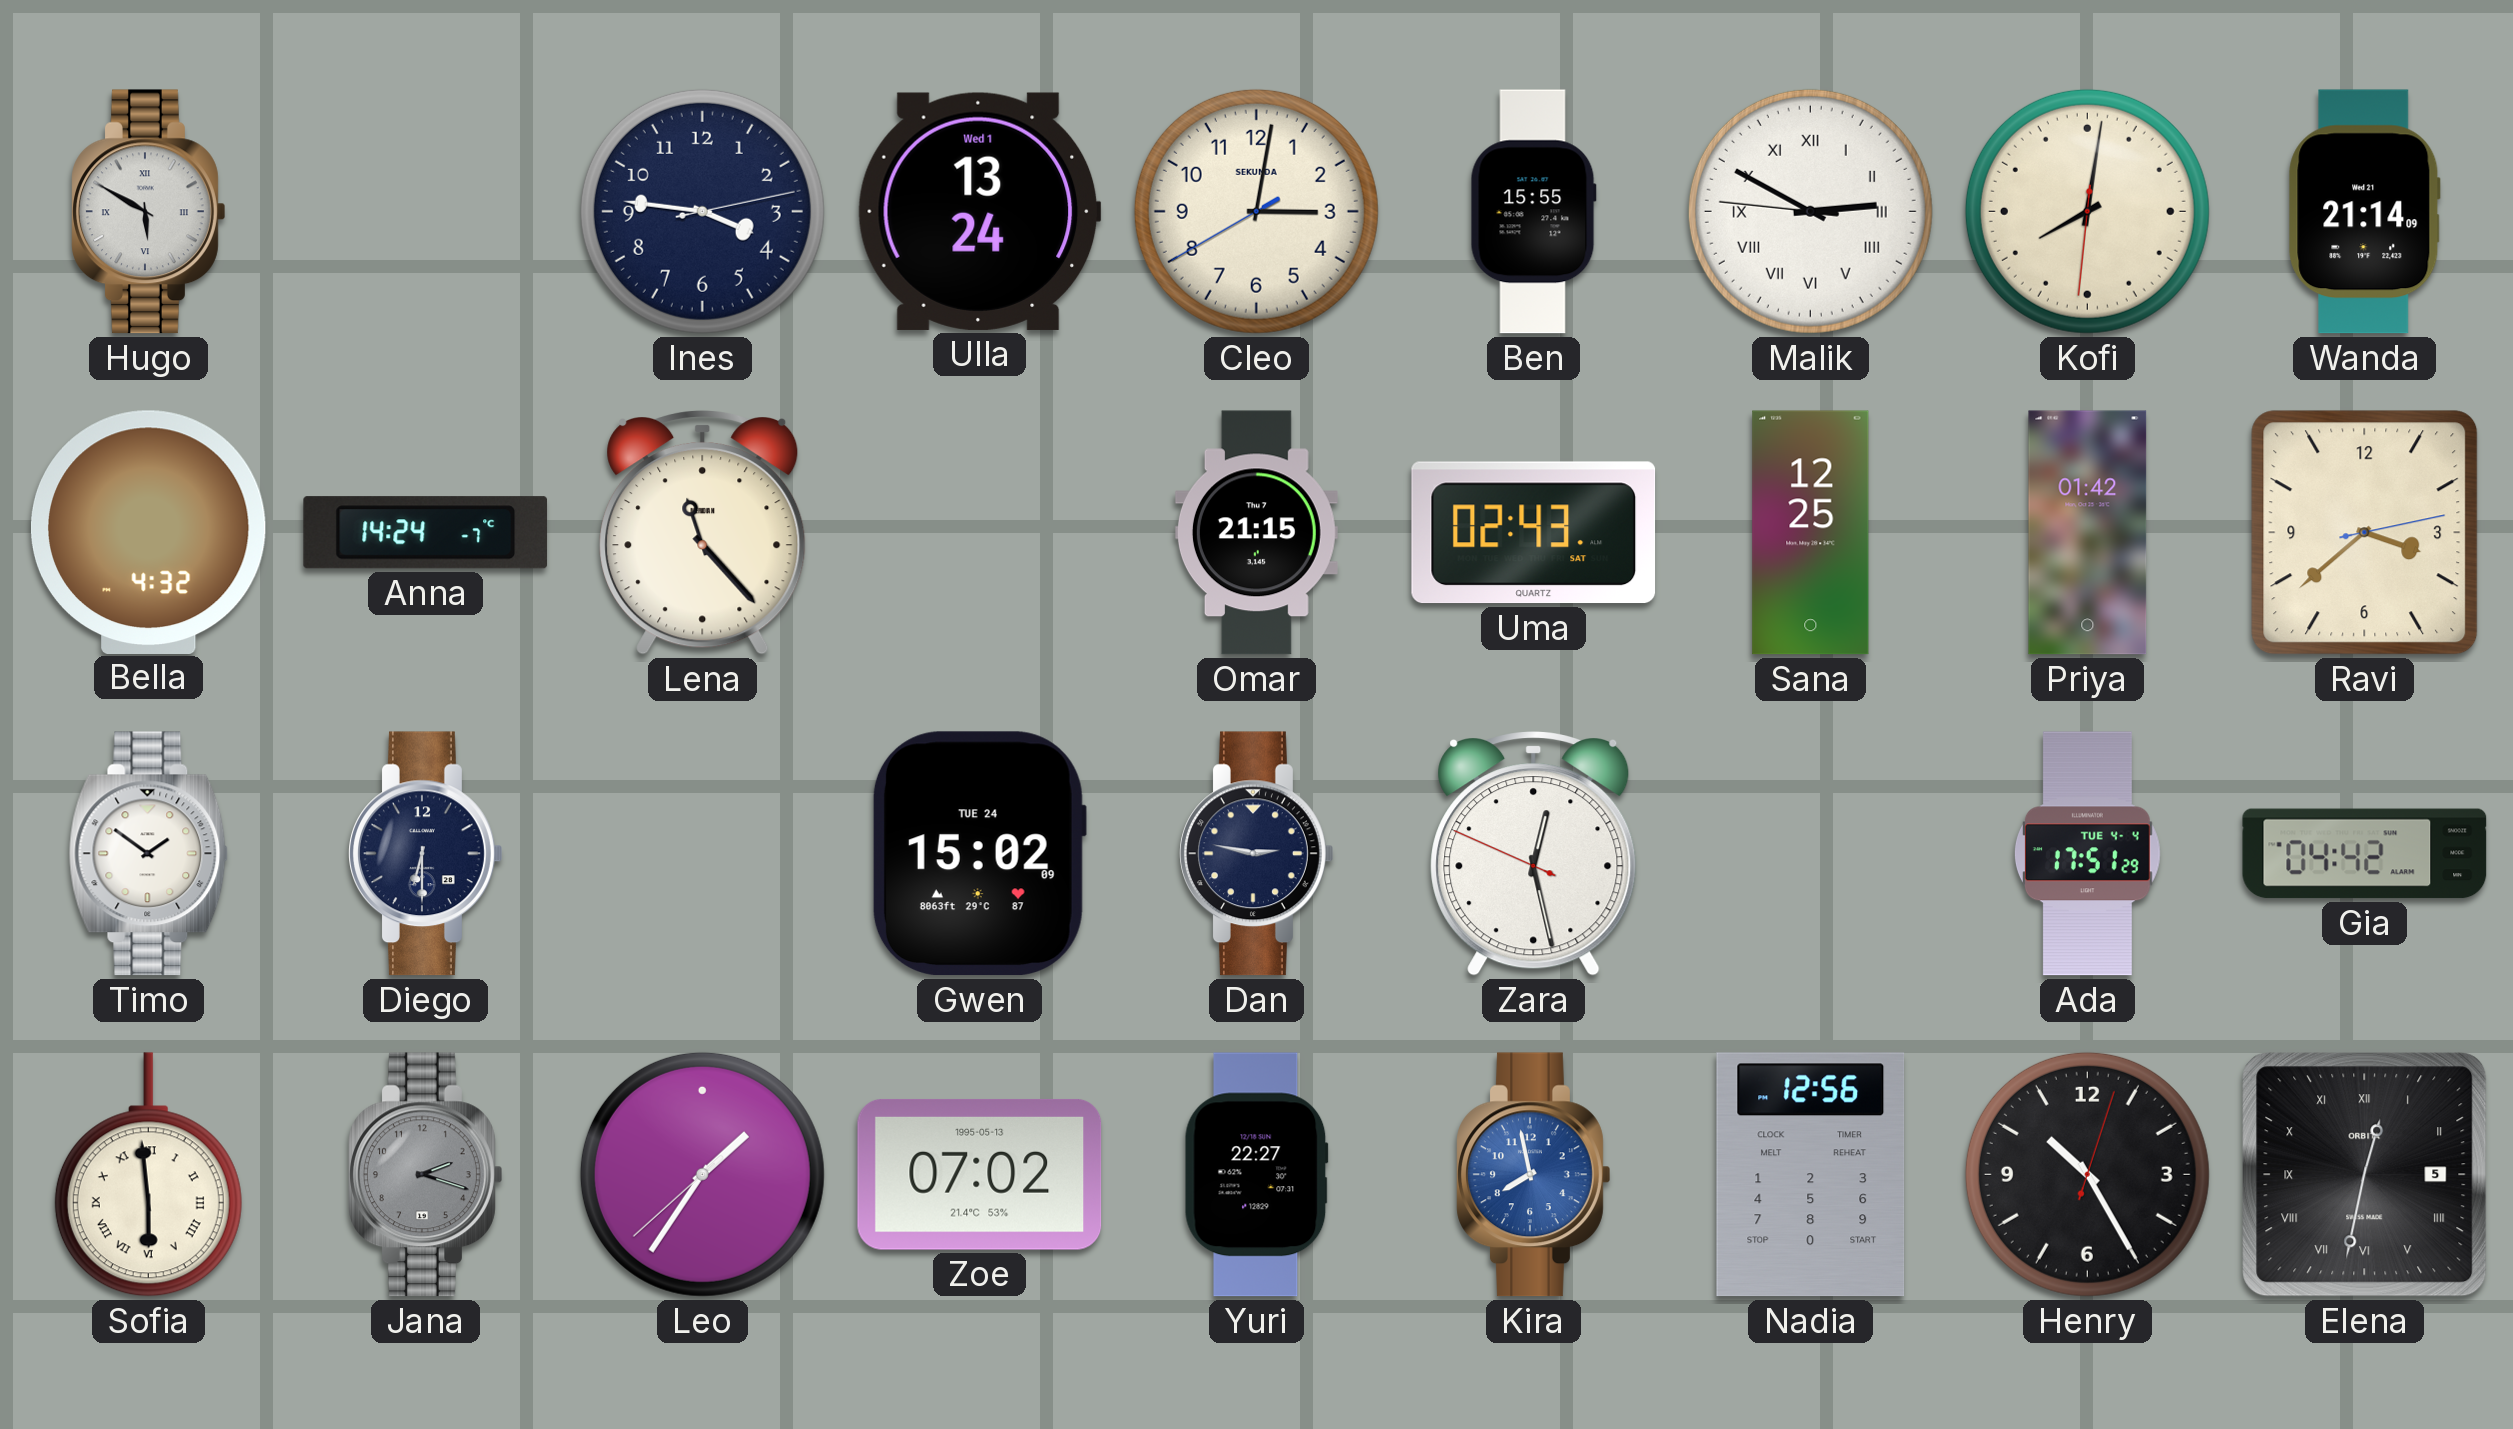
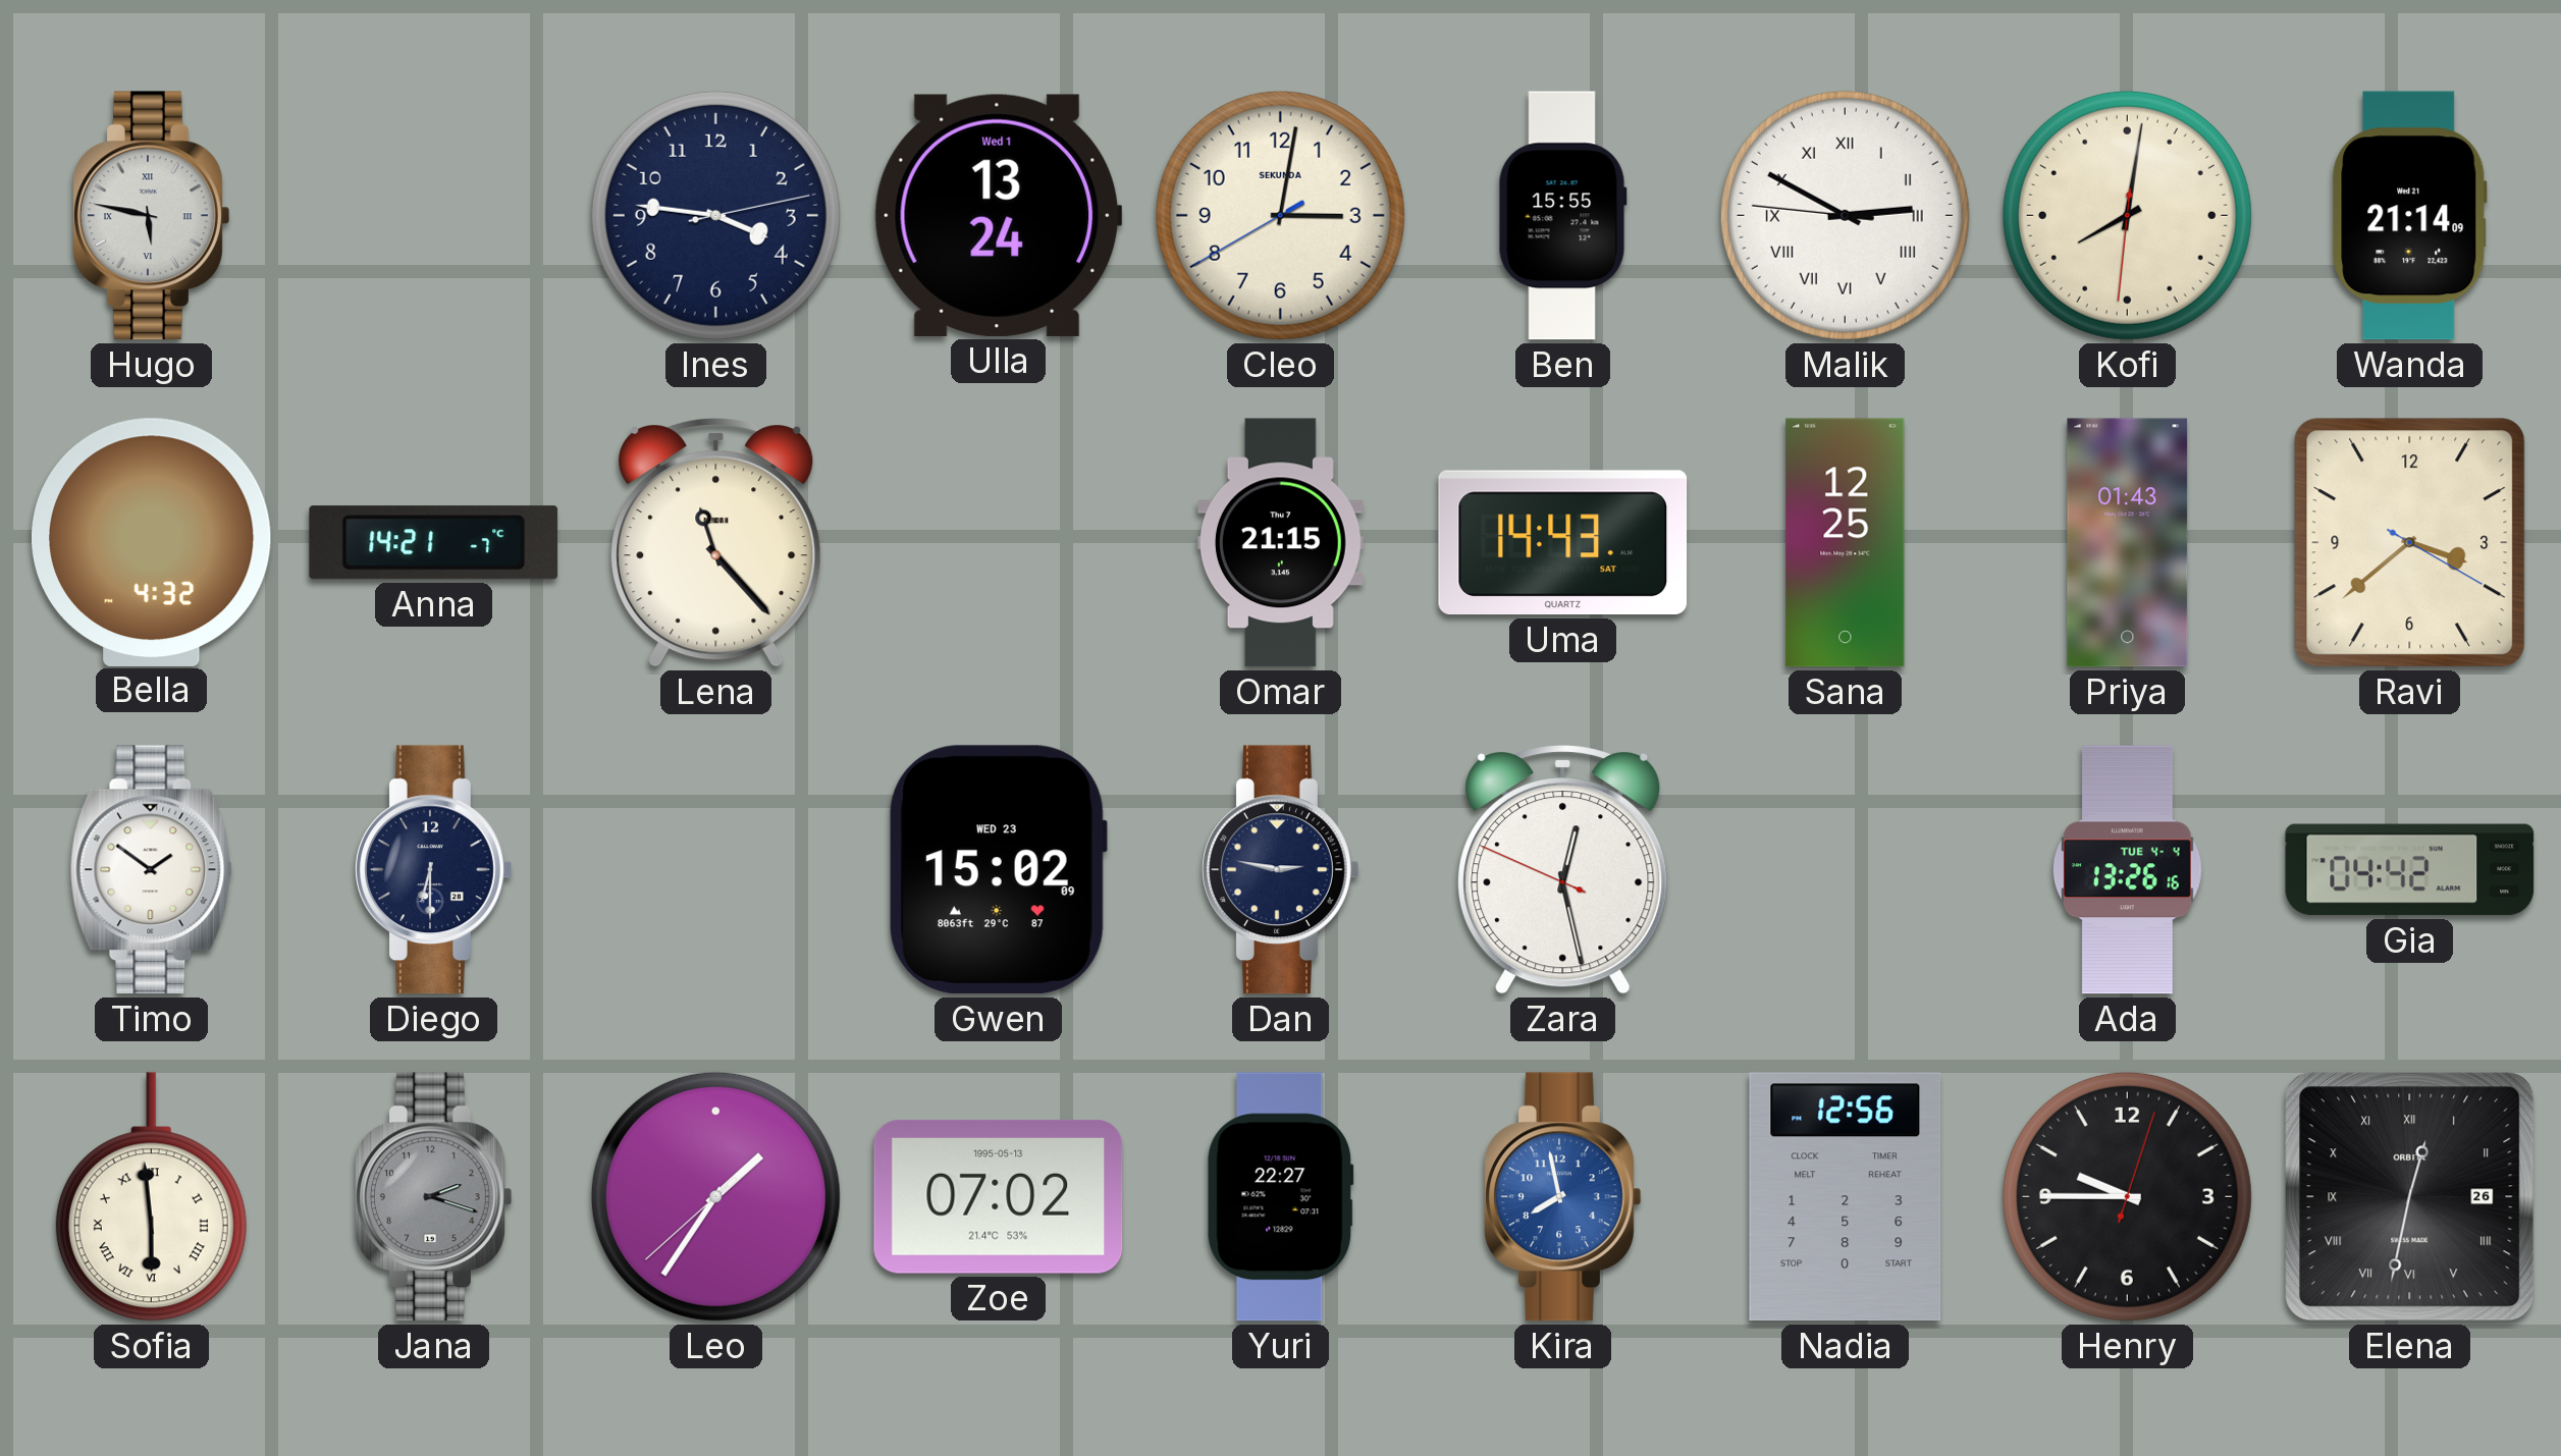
Hugo: 5:50 -> 5:47
Anna: 14:24 -> 14:21
Uma: 02:43 -> 14:43
Priya: 01:42 -> 01:43
Ravi: 3:38:13 -> 3:38:20
Gwen date: TUE 24 -> WED 23
Ada: 17:51 -> 13:26
Henry: 10:25 -> 9:45
Elena date: 5 -> 26
